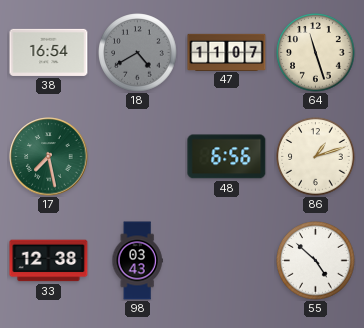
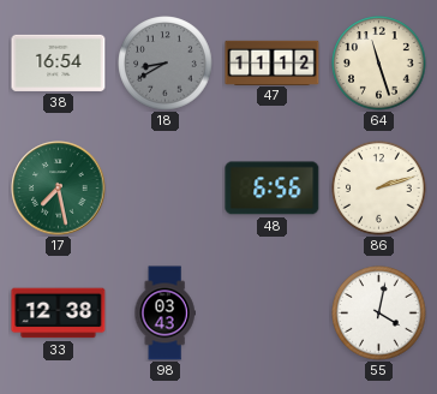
18: 4:40 -> 8:40
47: 11:07 -> 11:12
86: 1:12 -> 2:12
55: 4:52 -> 4:02
